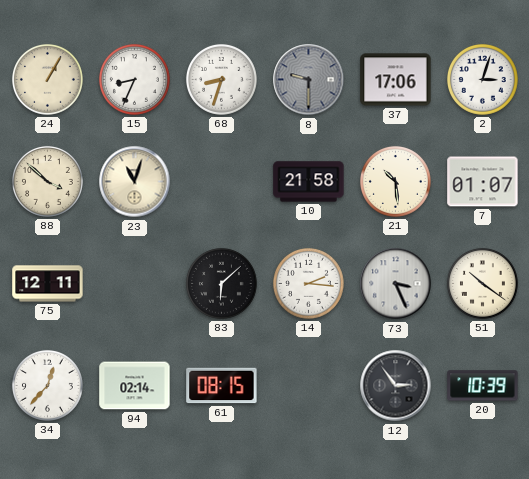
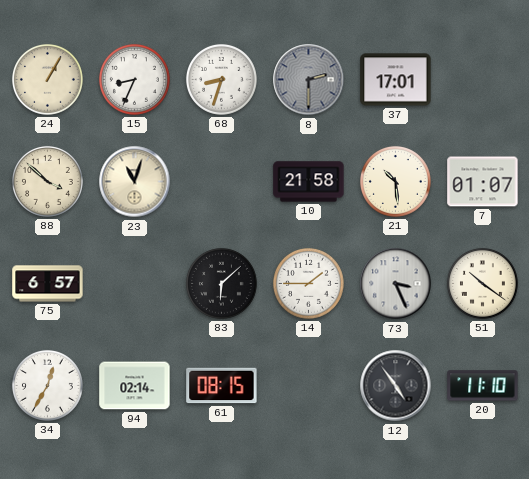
8: 9:30 -> 2:30
37: 17:06 -> 17:01
2: 3:03 -> none
75: 12:11 -> 6:57
14: 2:16 -> 1:45
34: 12:37 -> 12:35
12: 2:54 -> 4:54
20: 10:39 -> 11:10
